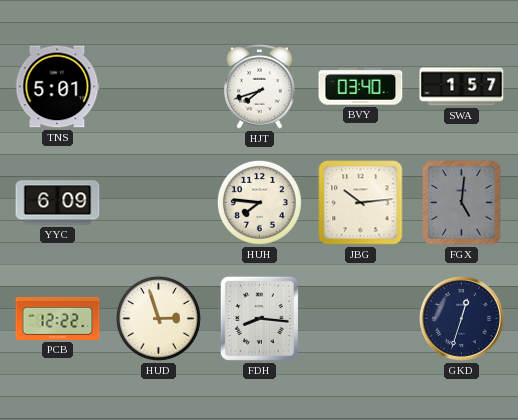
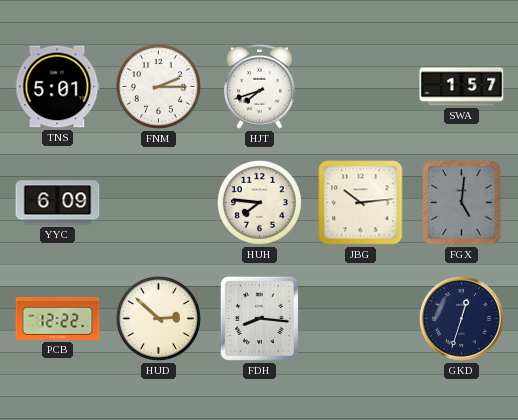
FNM: none -> 2:15
BVY: 03:40 -> none
HUD: 2:57 -> 2:52
